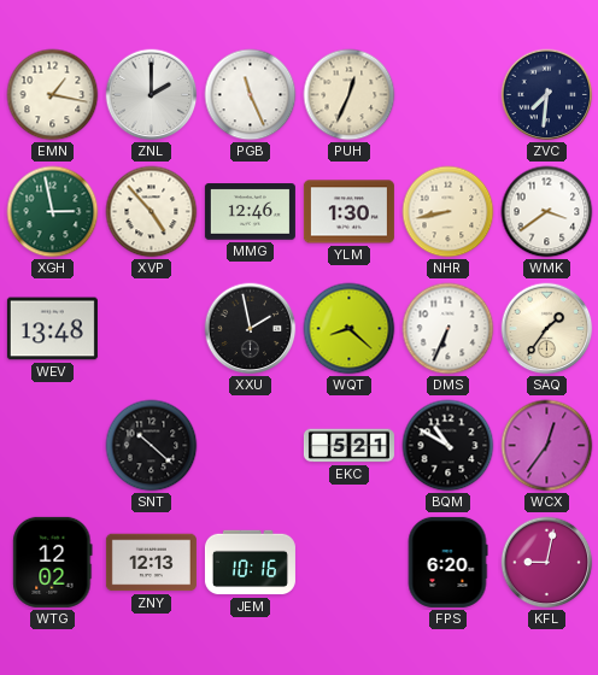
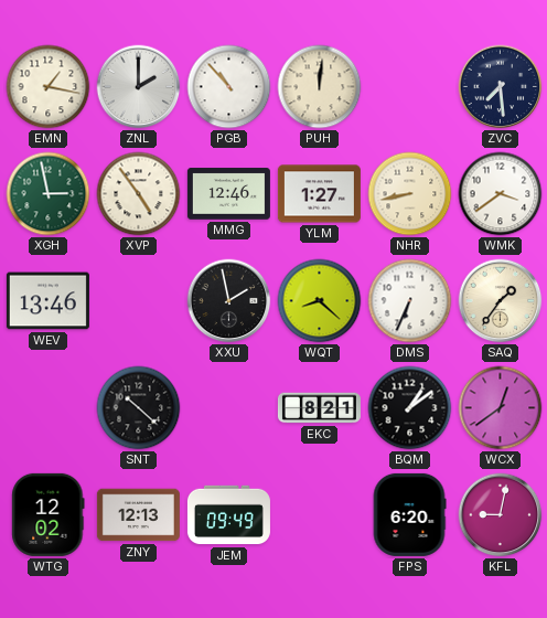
PGB: 11:26 -> 10:53
PUH: 12:34 -> 12:01
ZVC: 7:31 -> 7:29
XVP: 4:53 -> 4:54
YLM: 1:30 -> 1:27
WEV: 13:48 -> 13:46
EKC: 5:21 -> 8:21
BQM: 10:50 -> 1:09
WCX: 12:36 -> 12:39
JEM: 10:16 -> 09:49
